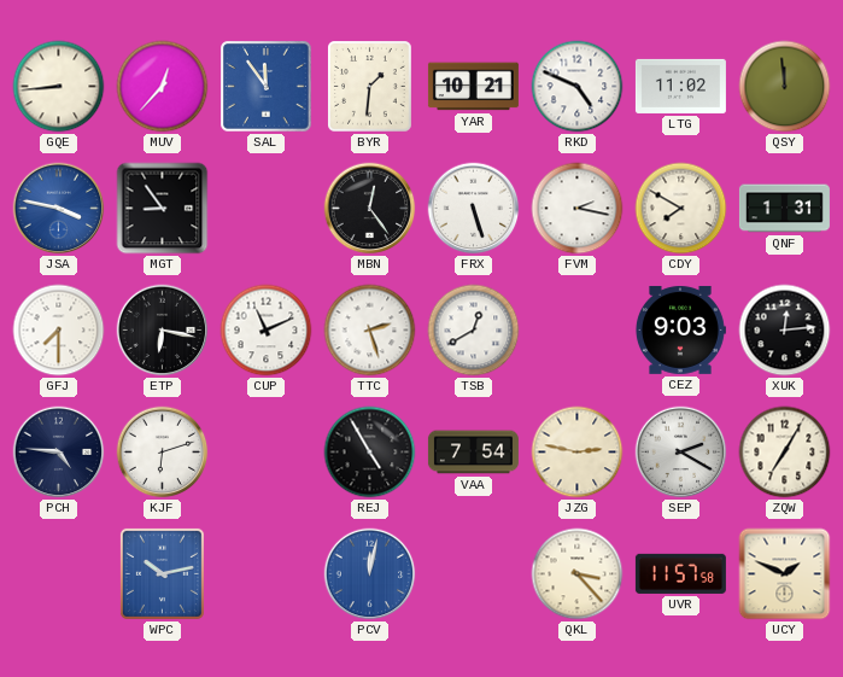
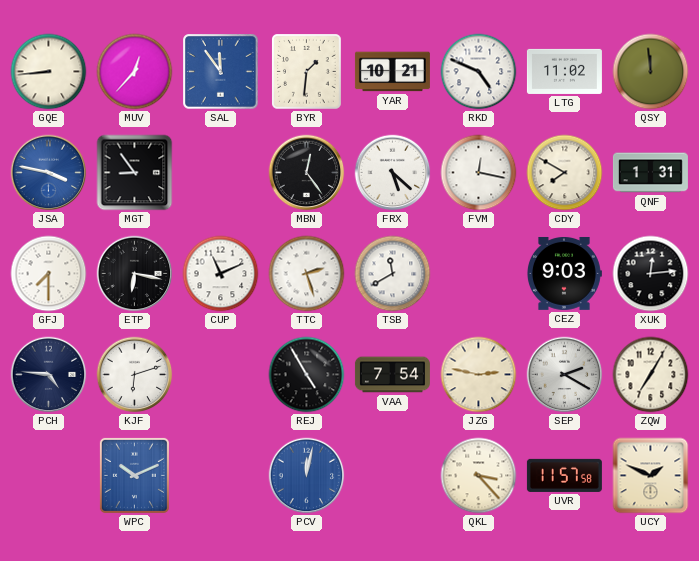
FRX: 5:27 -> 5:22
FVM: 2:17 -> 12:17
TSB: 12:40 -> 11:40
WPC: 10:13 -> 10:11
